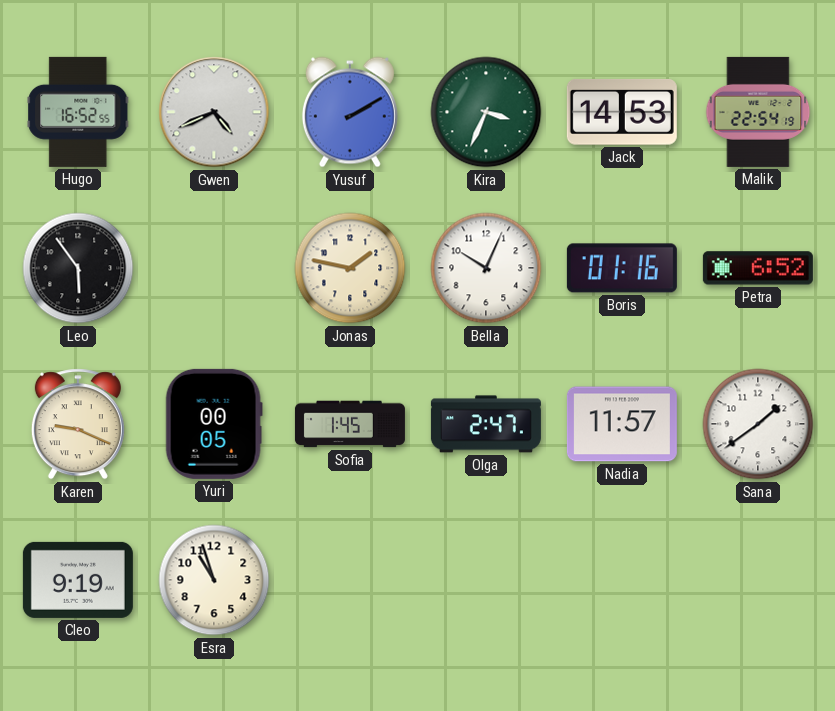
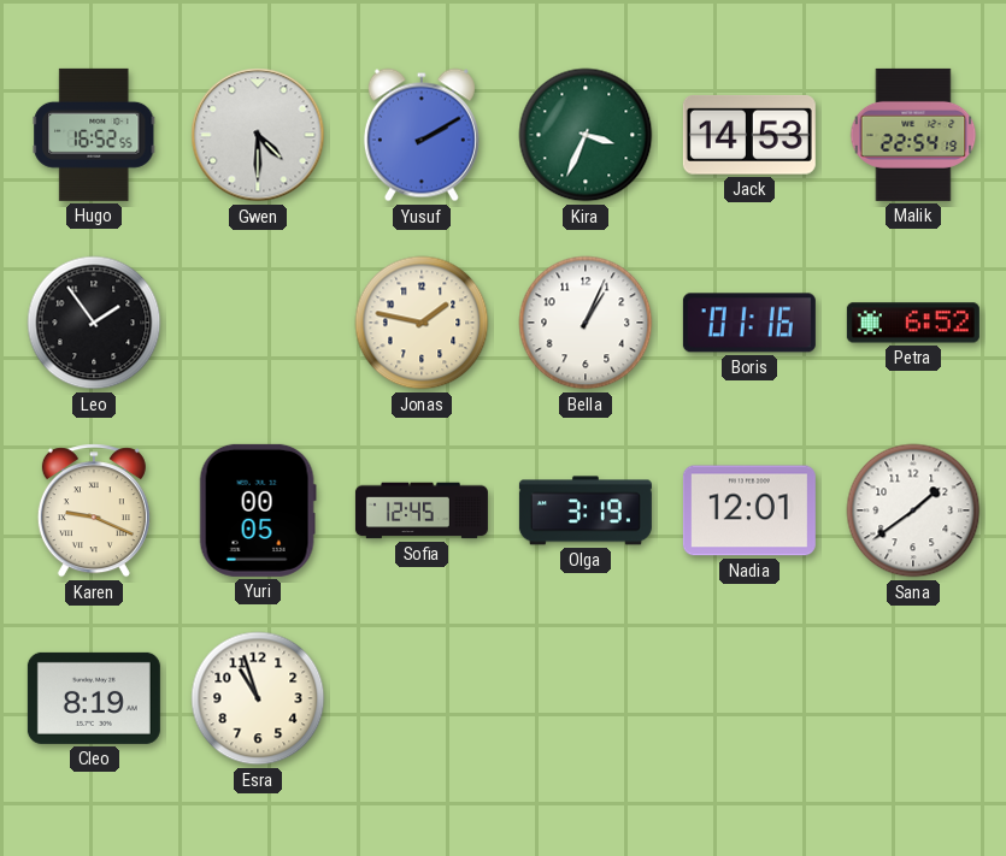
Gwen: 4:41 -> 4:30
Leo: 5:54 -> 1:54
Bella: 10:04 -> 1:04
Sofia: 1:45 -> 12:45
Olga: 2:47 -> 3:19
Nadia: 11:57 -> 12:01
Cleo: 9:19 -> 8:19
